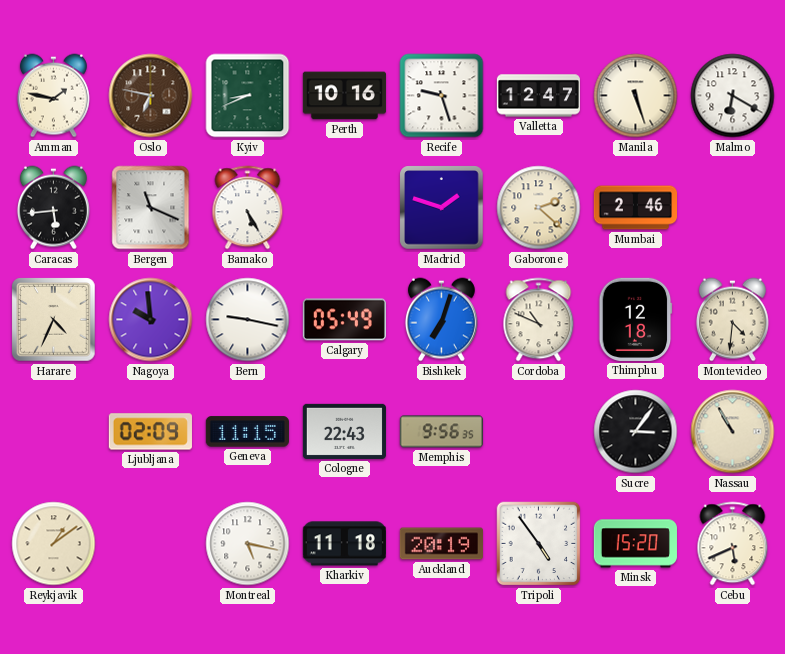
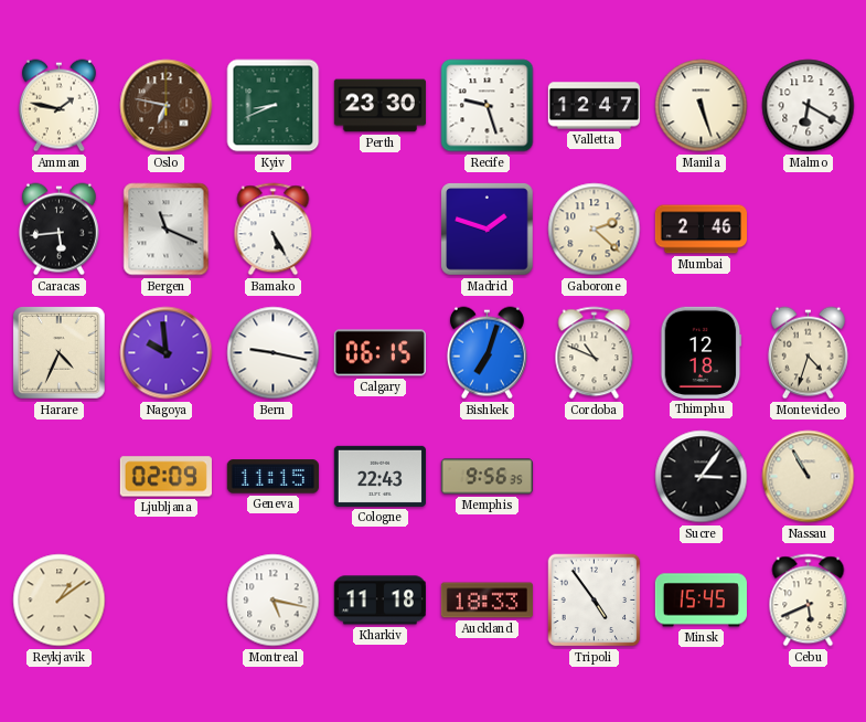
Perth: 10:16 -> 23:30
Calgary: 05:49 -> 06:15
Montevideo: 4:31 -> 4:33
Auckland: 20:19 -> 18:33
Minsk: 15:20 -> 15:45
